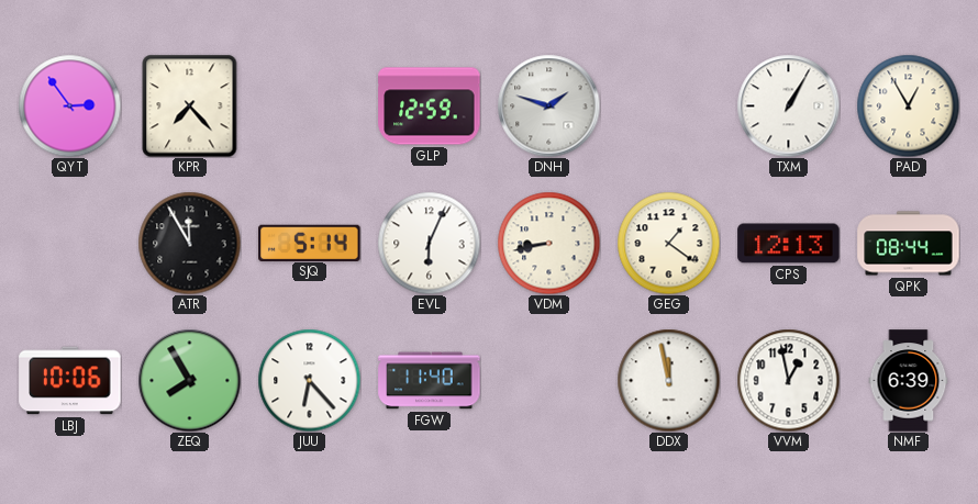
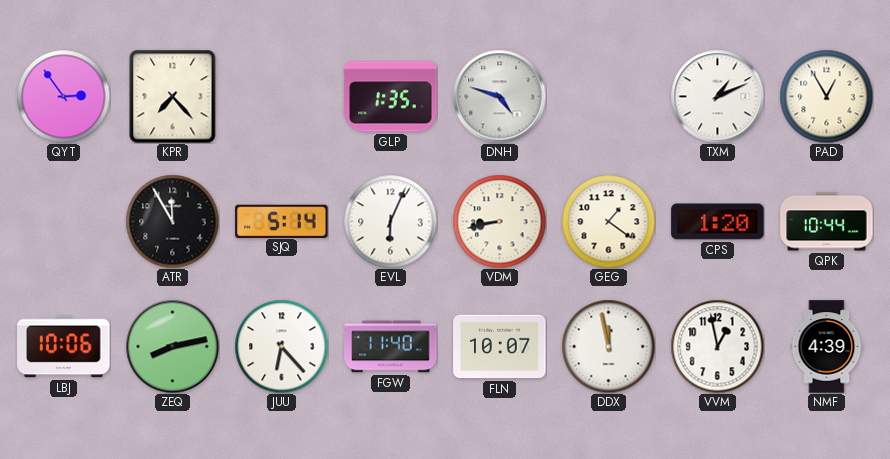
GLP: 12:59 -> 1:35
DNH: 1:48 -> 4:48
TXM: 1:05 -> 1:11
CPS: 12:13 -> 1:20
QPK: 08:44 -> 10:44
ZEQ: 7:55 -> 8:13
FLN: none -> 10:07
NMF: 6:39 -> 4:39
